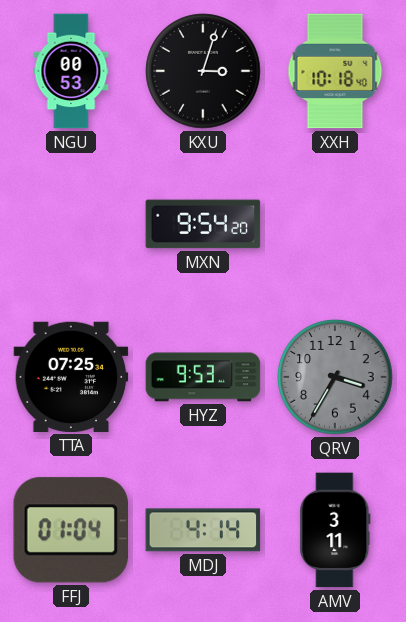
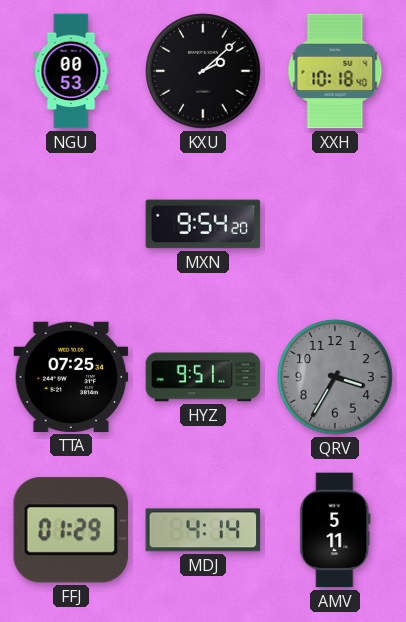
KXU: 3:03 -> 2:08
HYZ: 9:53 -> 9:51
FFJ: 01:04 -> 01:29
AMV: 3:11 -> 5:11
